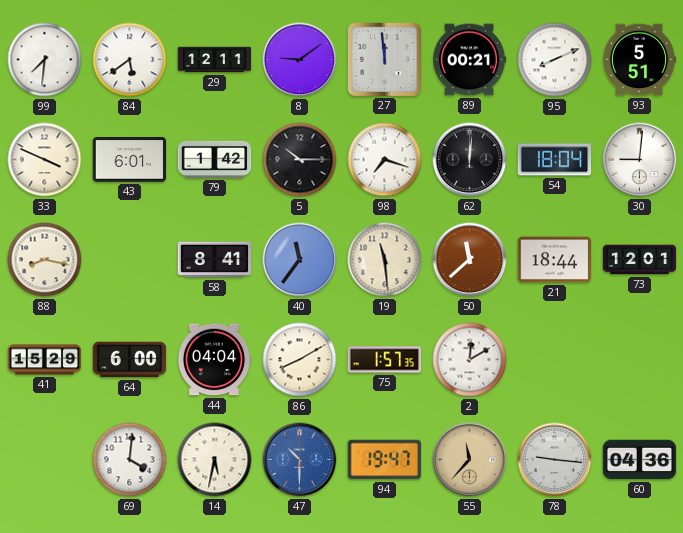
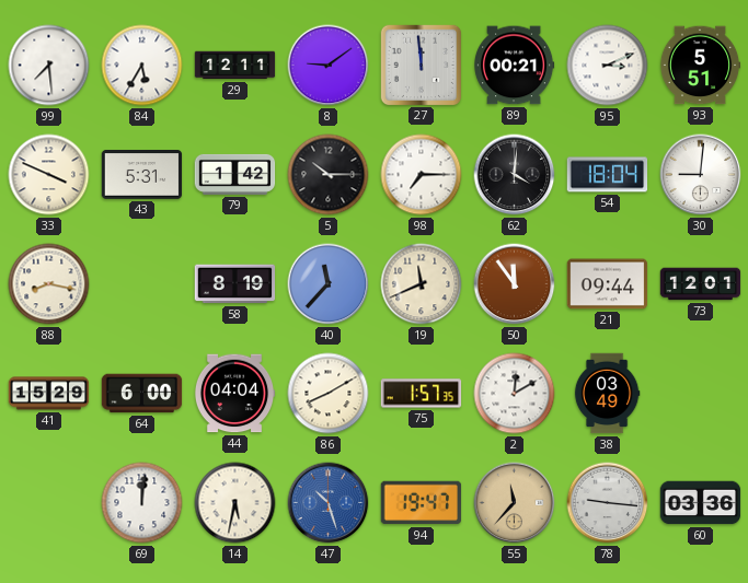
99: 7:31 -> 7:29
84: 5:39 -> 5:35
95: 8:11 -> 3:11
43: 6:01 -> 5:31
98: 7:18 -> 7:15
62: 12:01 -> 4:01
58: 8:41 -> 8:19
40: 11:36 -> 11:37
19: 11:29 -> 11:41
50: 11:38 -> 11:54
21: 18:44 -> 09:44
38: none -> 03:49
69: 4:01 -> 12:01
47: 10:30 -> 10:27
60: 04:36 -> 03:36
